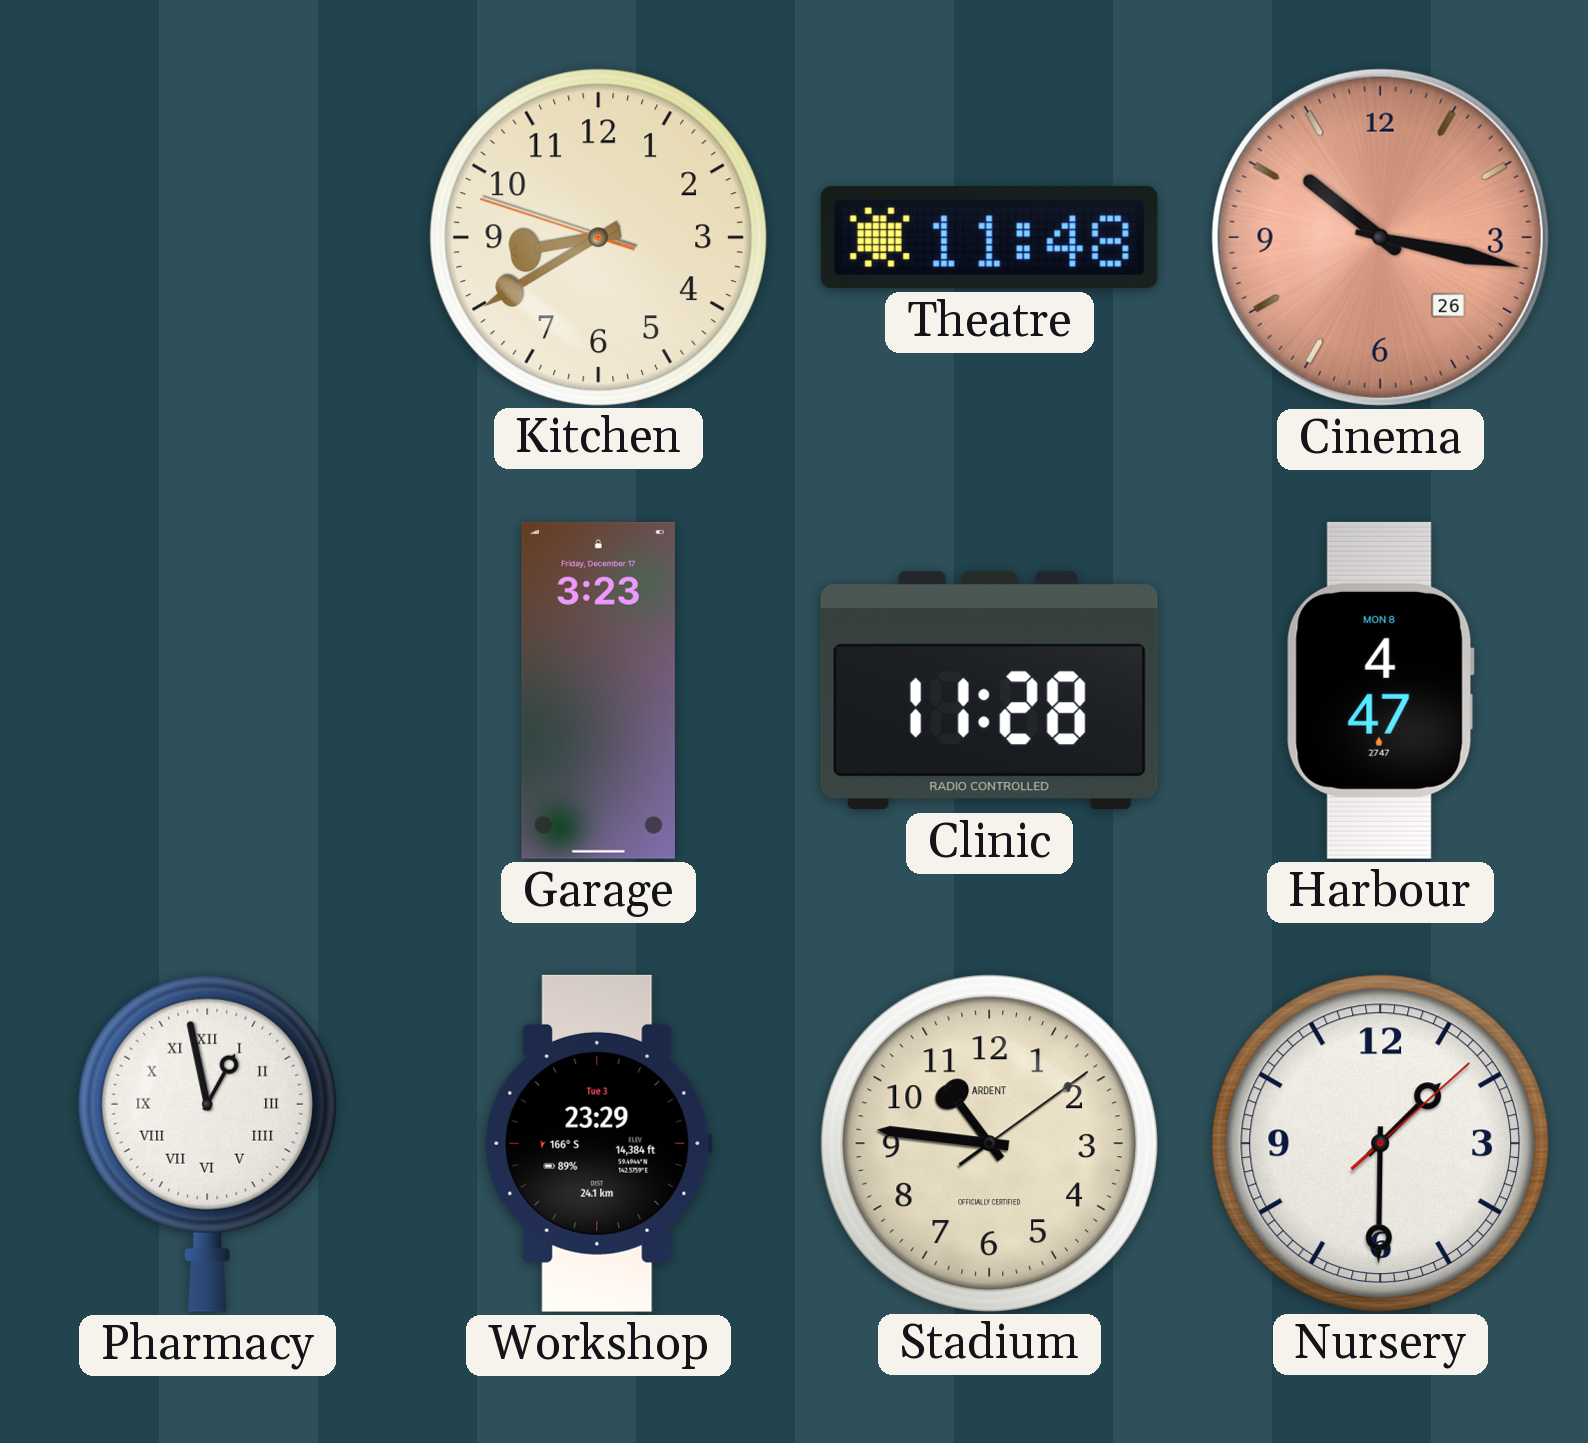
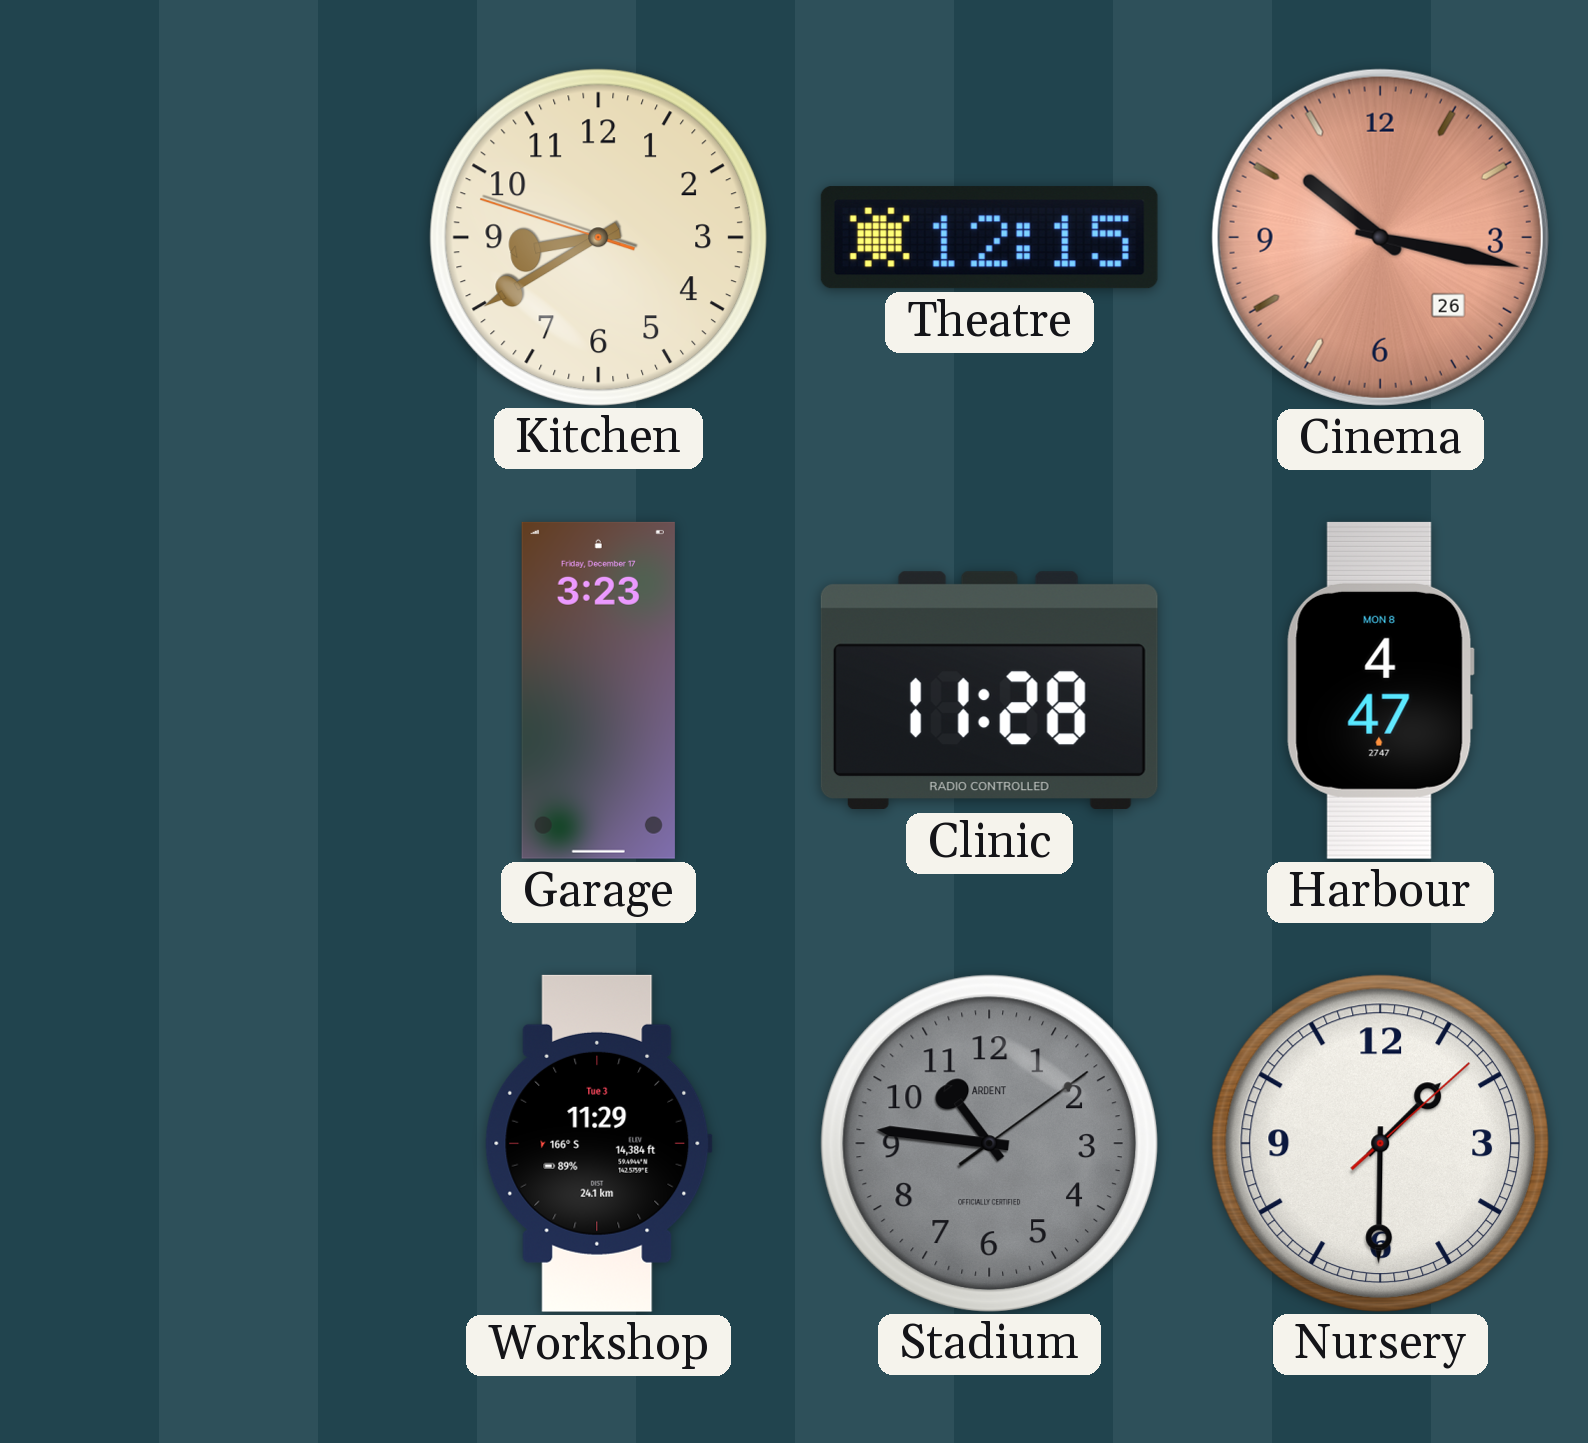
Theatre: 11:48 -> 12:15
Pharmacy: 12:58 -> none
Workshop: 23:29 -> 11:29
Stadium dial: cream -> grey
